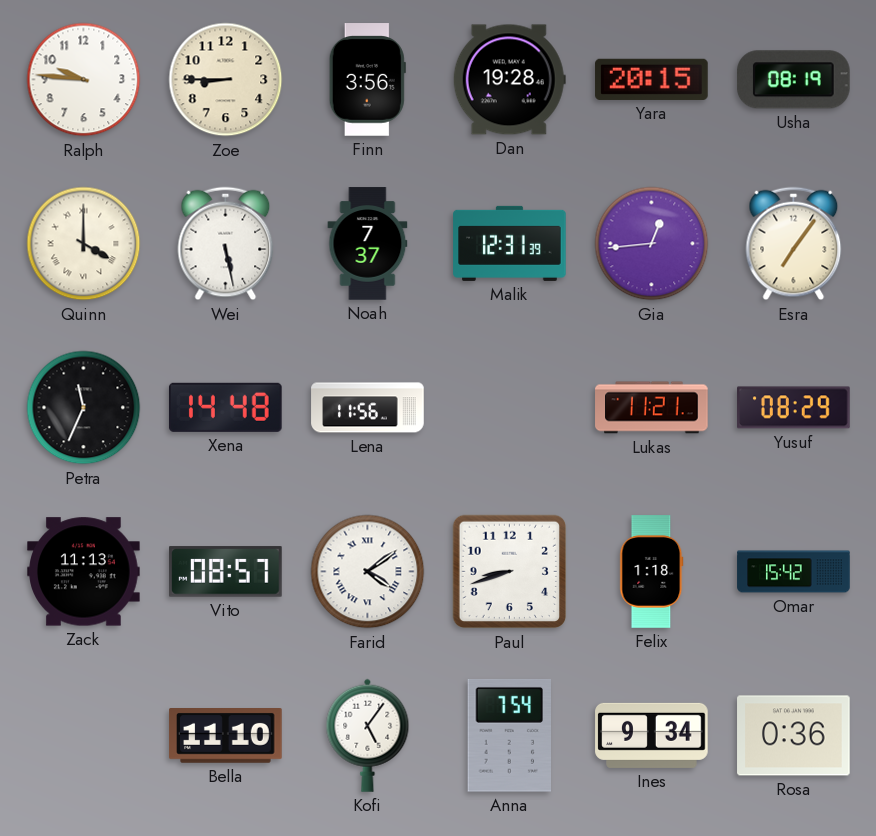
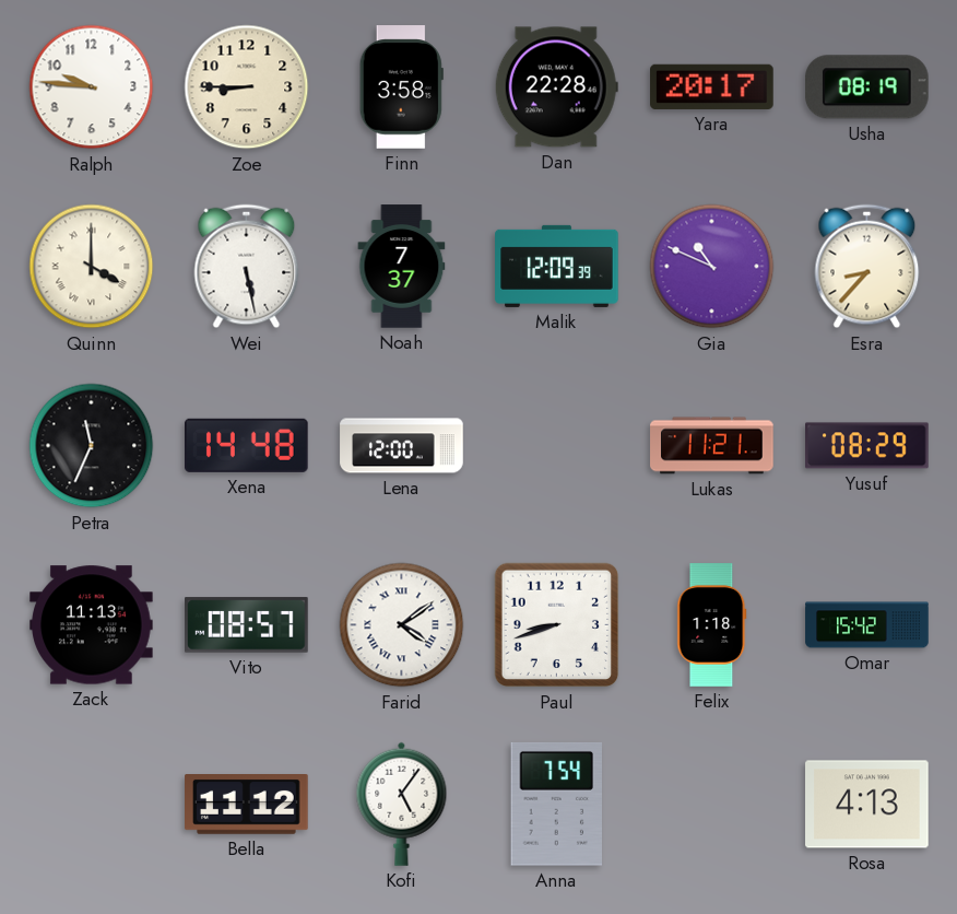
Finn: 3:56 -> 3:58
Dan: 19:28 -> 22:28
Yara: 20:15 -> 20:17
Malik: 12:31 -> 12:09
Gia: 12:44 -> 10:49
Esra: 7:06 -> 8:37
Lena: 11:56 -> 12:00
Bella: 11:10 -> 11:12
Ines: 9:34 -> none
Rosa: 0:36 -> 4:13
